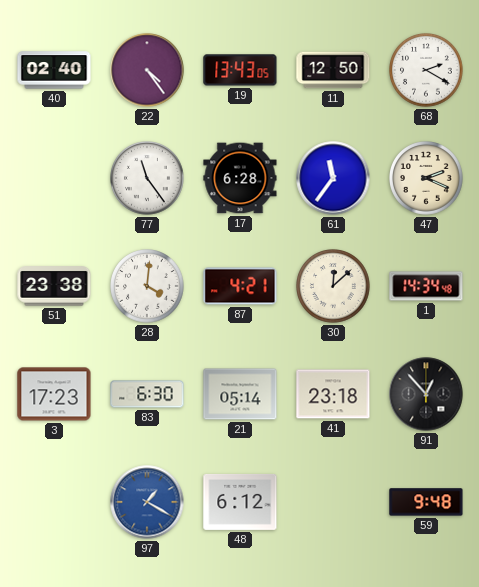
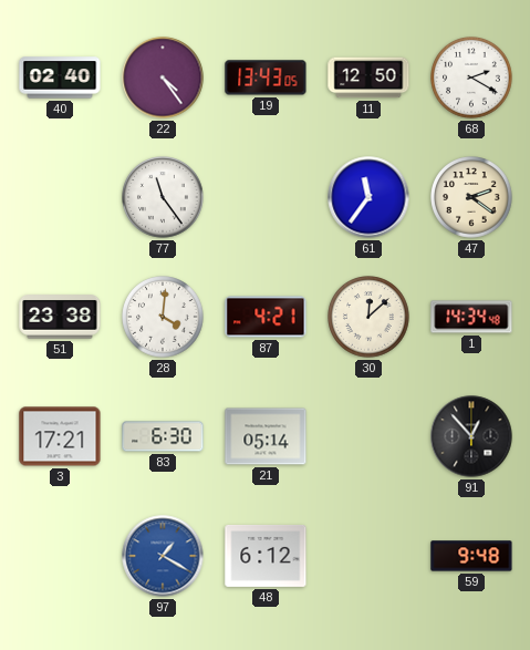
17: 6:28 -> none
47: 2:19 -> 2:21
3: 17:23 -> 17:21
41: 23:18 -> none
